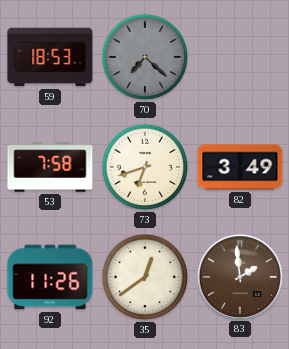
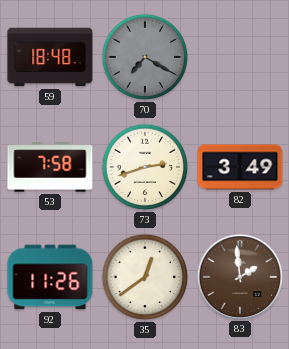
59: 18:53 -> 18:48
70: 7:22 -> 7:20
73: 6:42 -> 2:42
